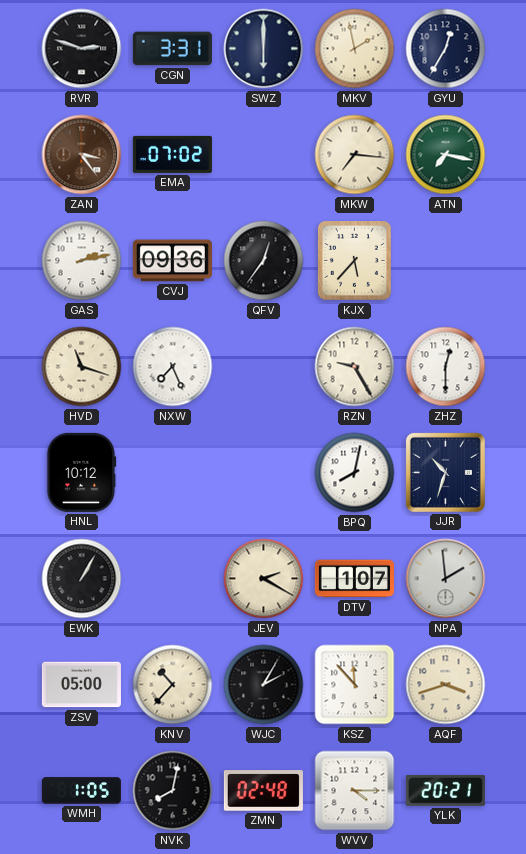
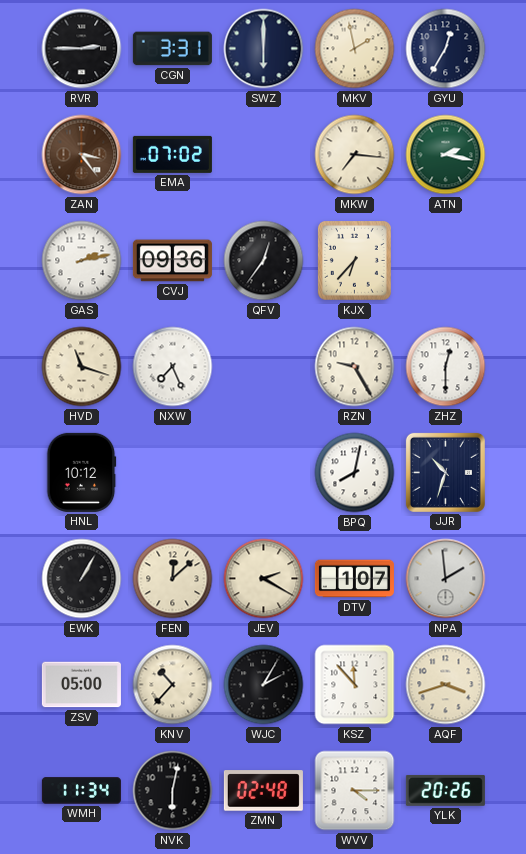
RVR: 2:48 -> 2:45
ATN: 7:17 -> 2:17
KJX: 5:37 -> 6:37
FEN: none -> 12:08
WMH: 1:05 -> 11:34
NVK: 8:02 -> 6:02
YLK: 20:21 -> 20:26
